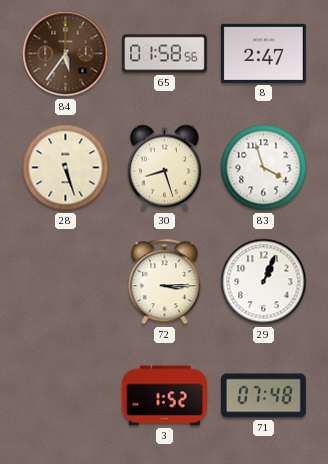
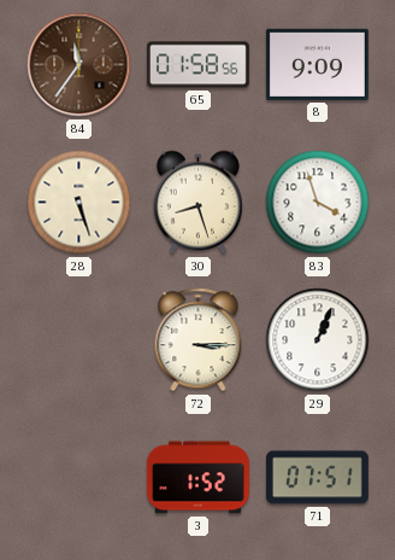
84: 5:36 -> 11:36
8: 2:47 -> 9:09
71: 07:48 -> 07:51
